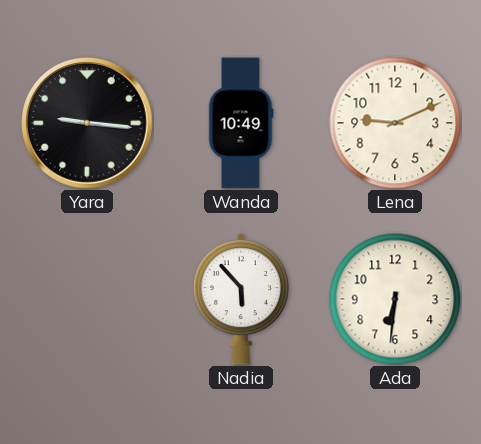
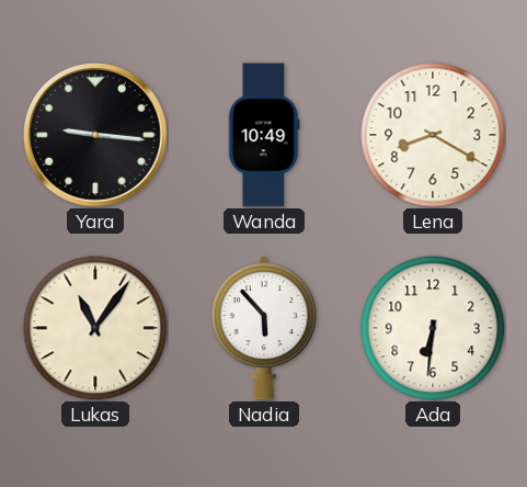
Lena: 9:11 -> 8:20
Lukas: none -> 11:06
